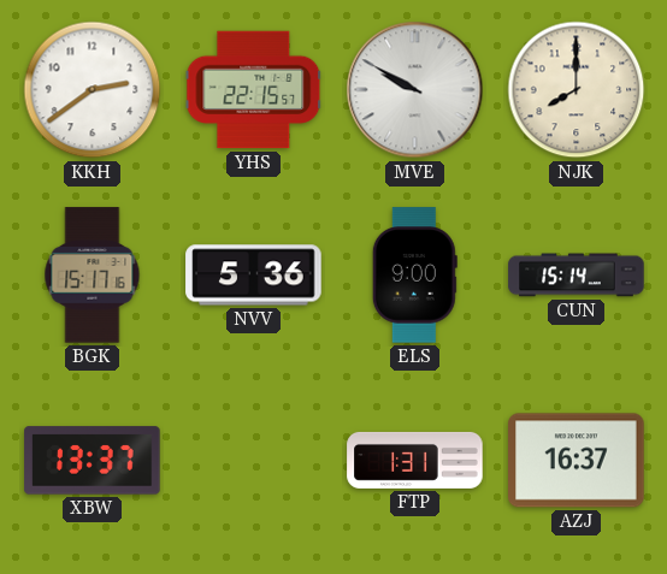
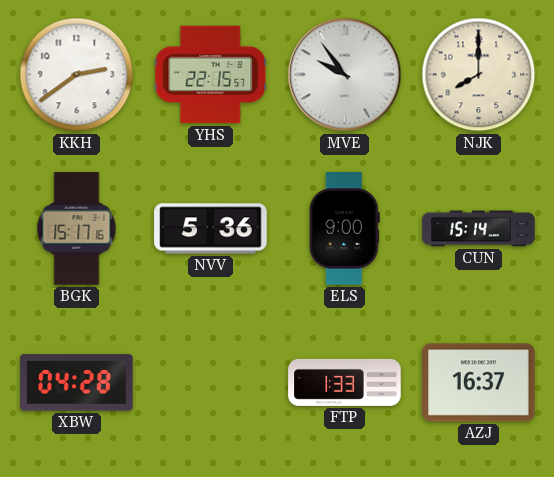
MVE: 9:50 -> 9:54
XBW: 13:37 -> 04:28
FTP: 1:31 -> 1:33
